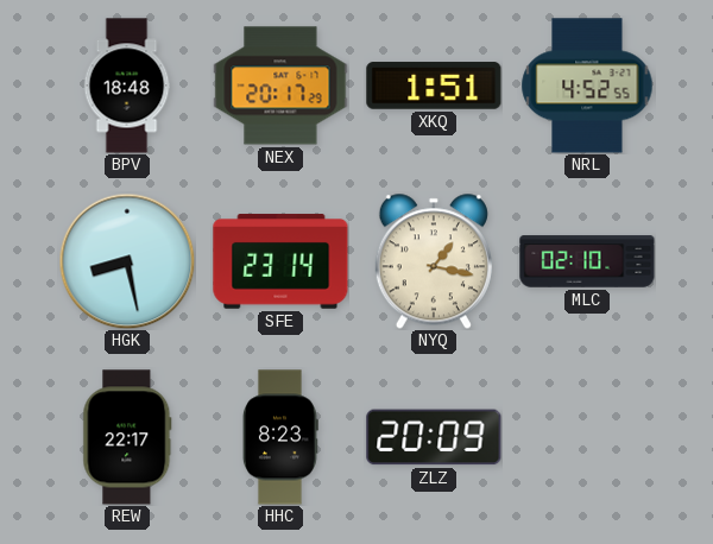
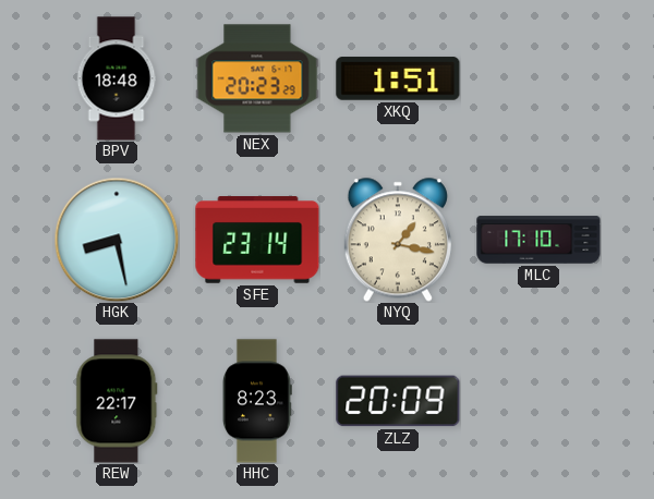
NEX: 20:17 -> 20:23
NRL: 4:52 -> none
MLC: 02:10 -> 17:10
